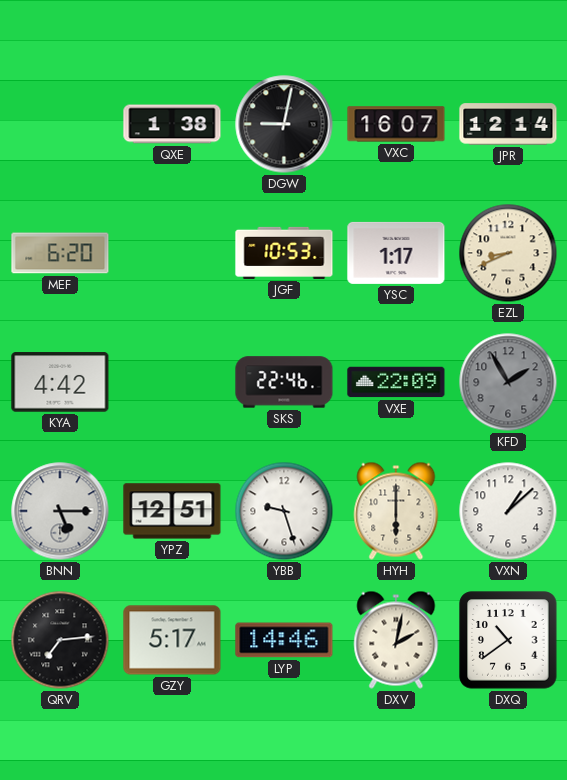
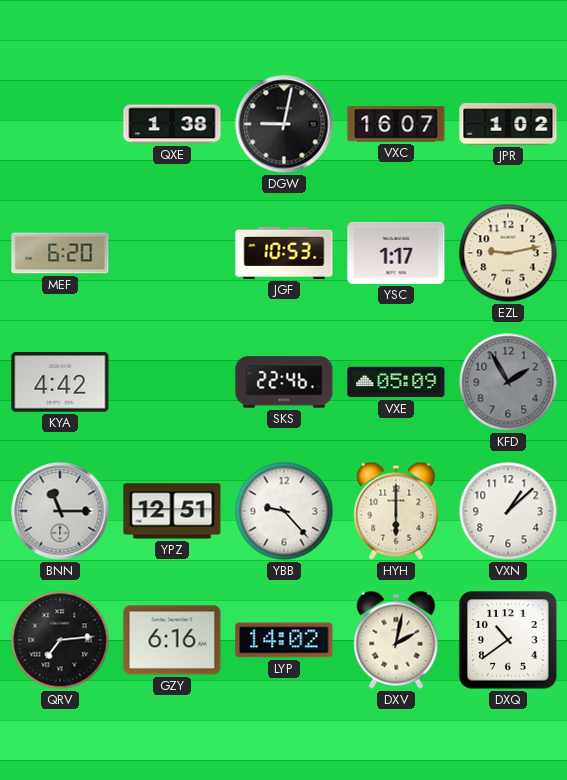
JPR: 12:14 -> 1:02
EZL: 8:41 -> 9:13
VXE: 22:09 -> 05:09
BNN: 5:15 -> 11:15
YBB: 9:27 -> 9:23
GZY: 5:17 -> 6:16
LYP: 14:46 -> 14:02
